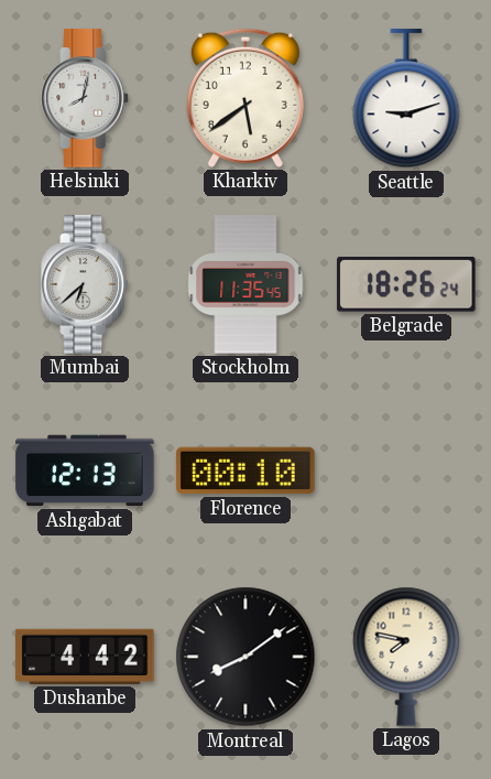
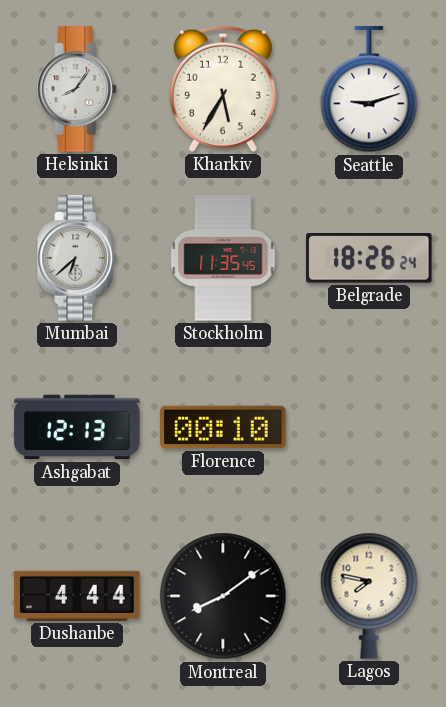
Helsinki: 8:02 -> 8:06
Kharkiv: 5:39 -> 5:35
Dushanbe: 4:42 -> 4:44
